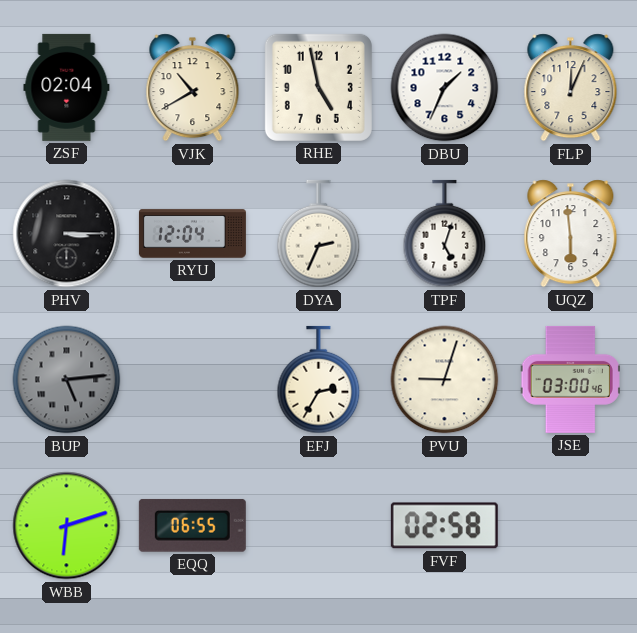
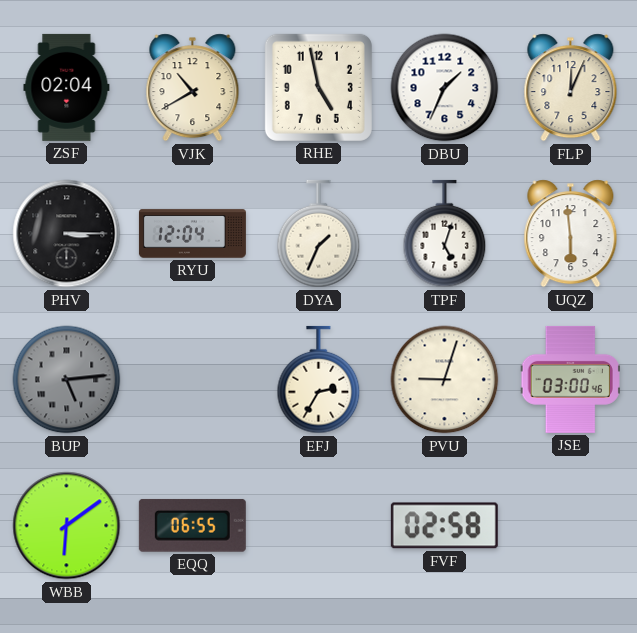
DYA: 2:34 -> 1:34
WBB: 6:12 -> 6:09
